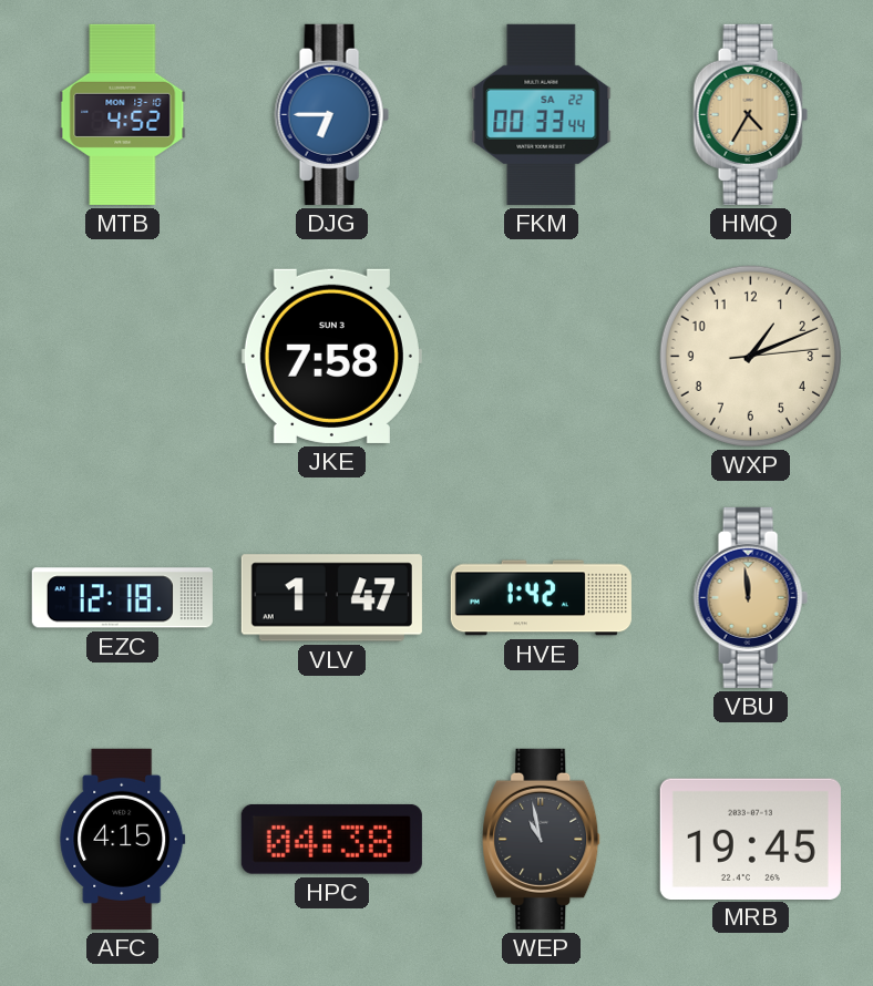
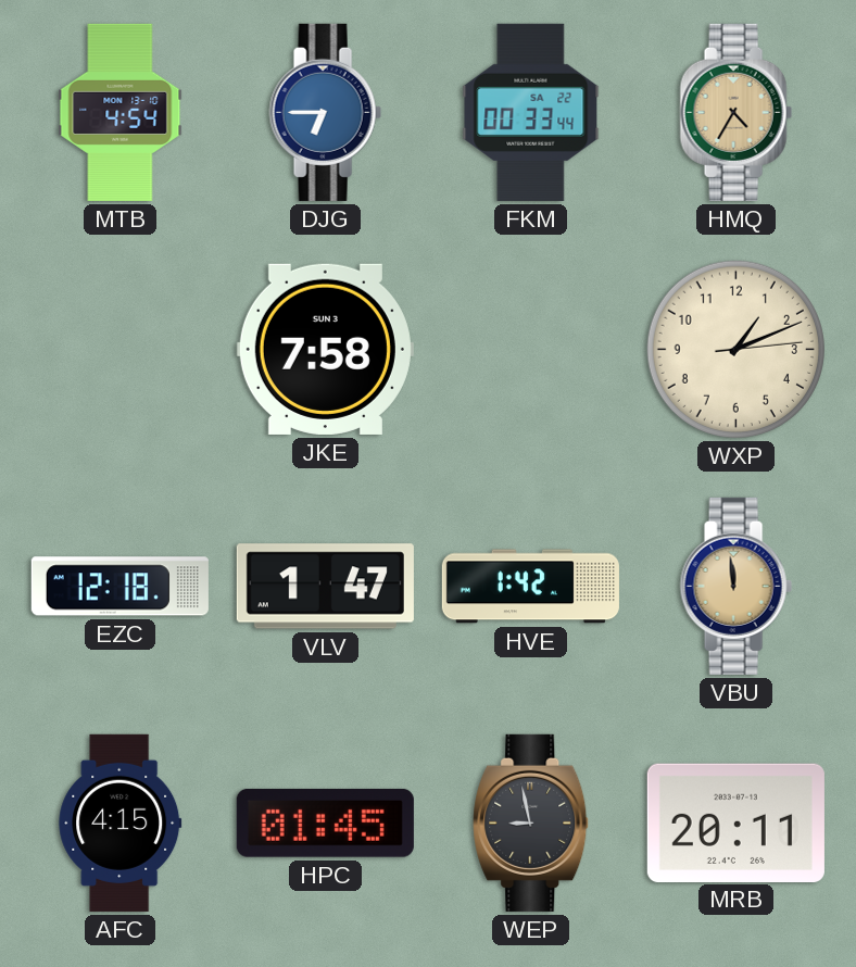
MTB: 4:52 -> 4:54
HPC: 04:38 -> 01:45
WEP: 10:58 -> 8:58
MRB: 19:45 -> 20:11
